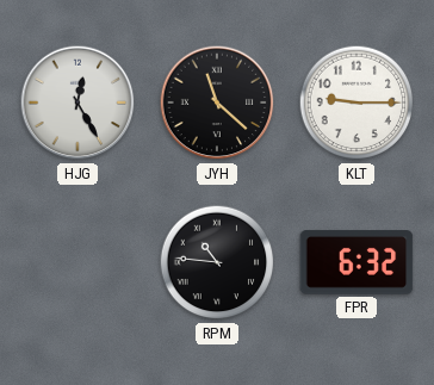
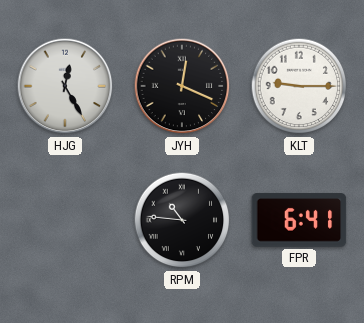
JYH: 11:22 -> 12:19
FPR: 6:32 -> 6:41
